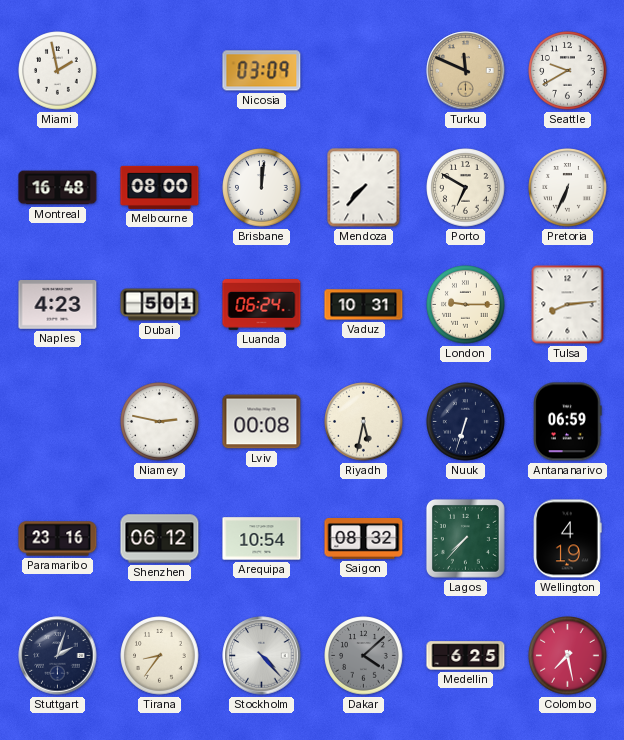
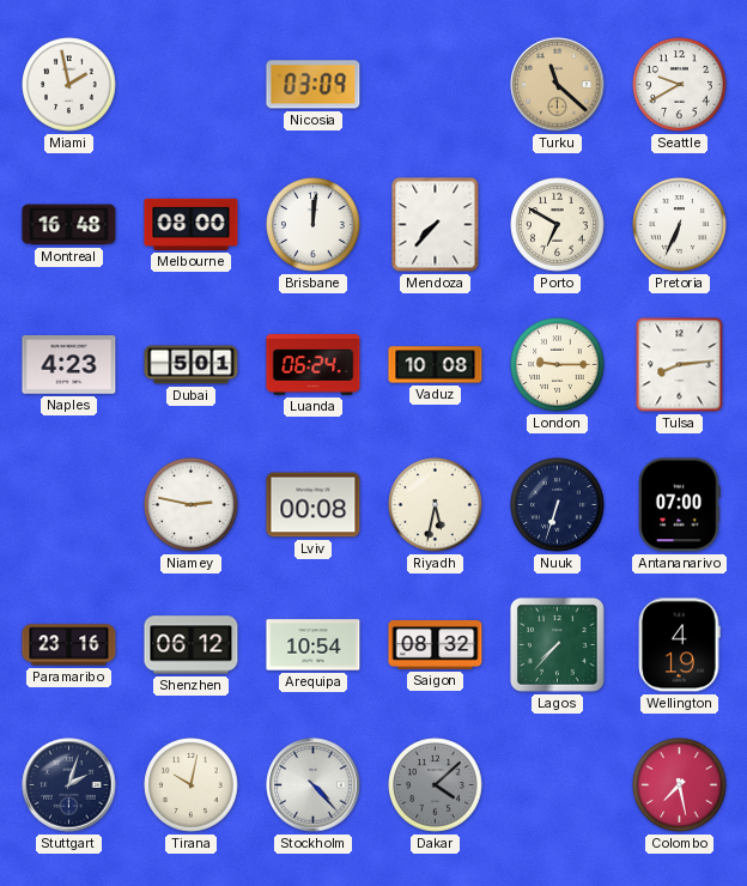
Turku: 11:49 -> 11:22
Vaduz: 10:31 -> 10:08
Antananarivo: 06:59 -> 07:00
Tirana: 8:36 -> 10:02
Medellin: 6:25 -> none
